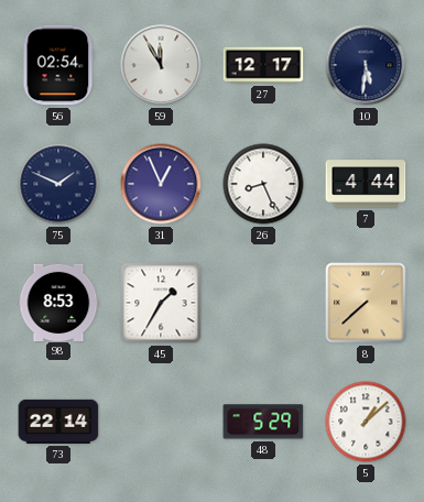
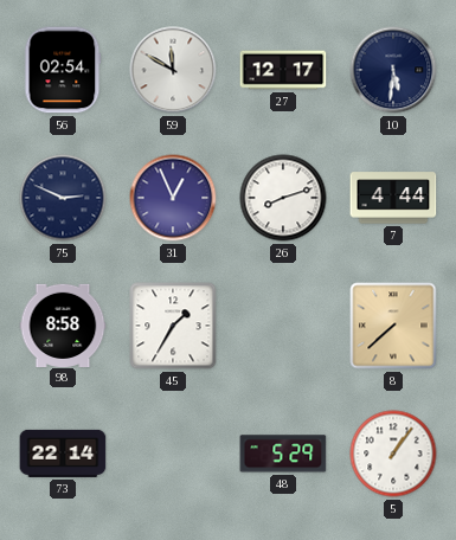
59: 11:55 -> 11:50
75: 1:49 -> 2:49
26: 8:26 -> 8:12
98: 8:53 -> 8:58
5: 1:08 -> 1:06
